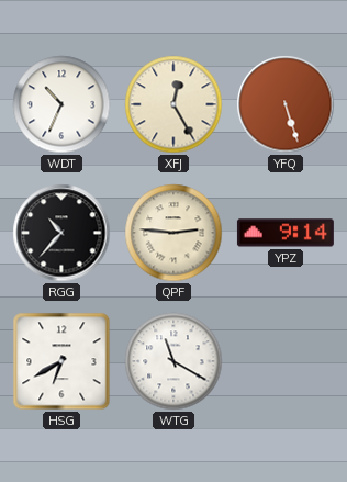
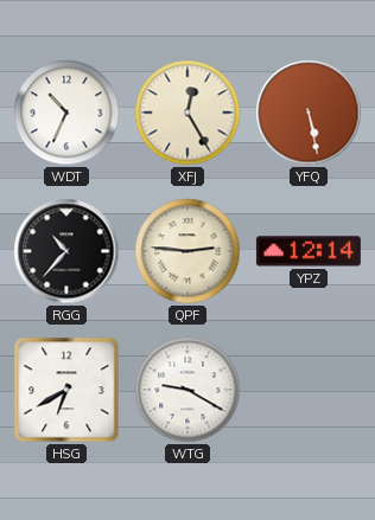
YFQ: 5:27 -> 5:28
YPZ: 9:14 -> 12:14
WTG: 11:20 -> 9:20
